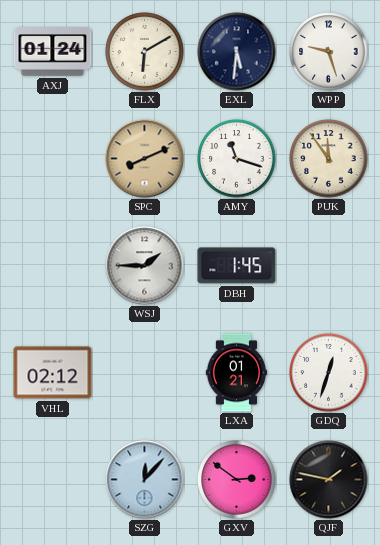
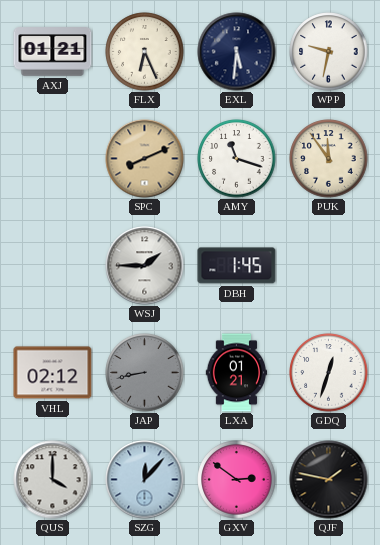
AXJ: 01:24 -> 01:21
FLX: 6:10 -> 6:26
WPP: 9:27 -> 9:32
JAP: none -> 8:43
QUS: none -> 4:00
